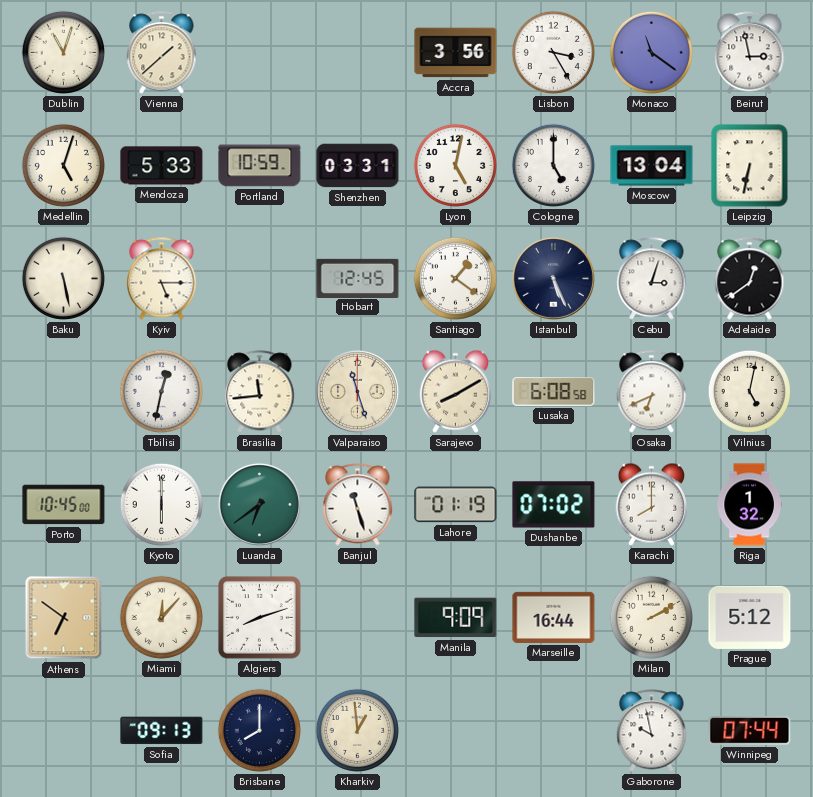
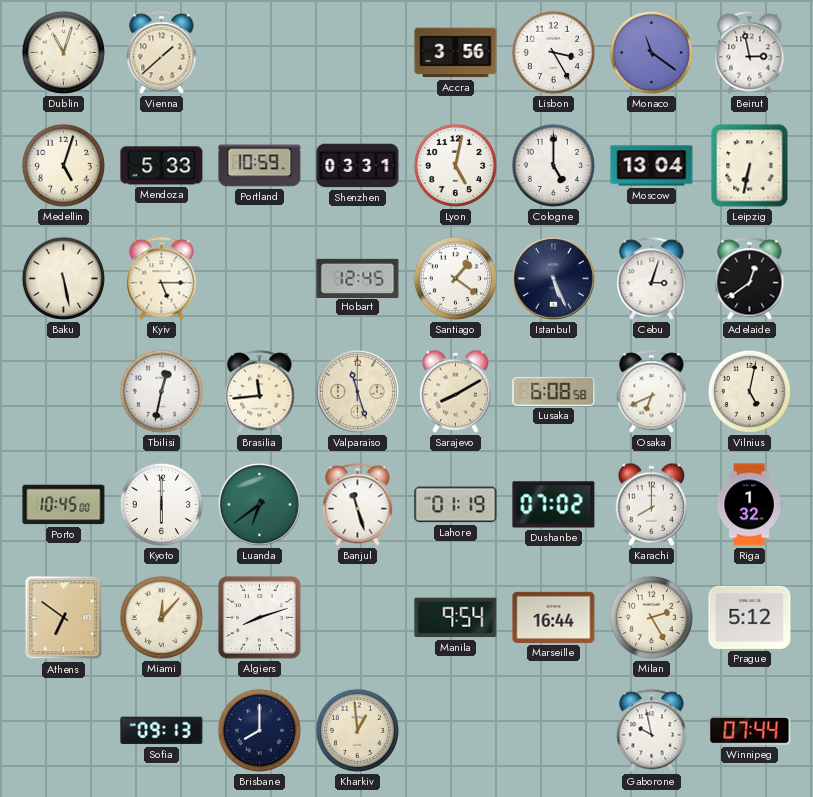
Manila: 9:09 -> 9:54
Milan: 2:10 -> 2:25
